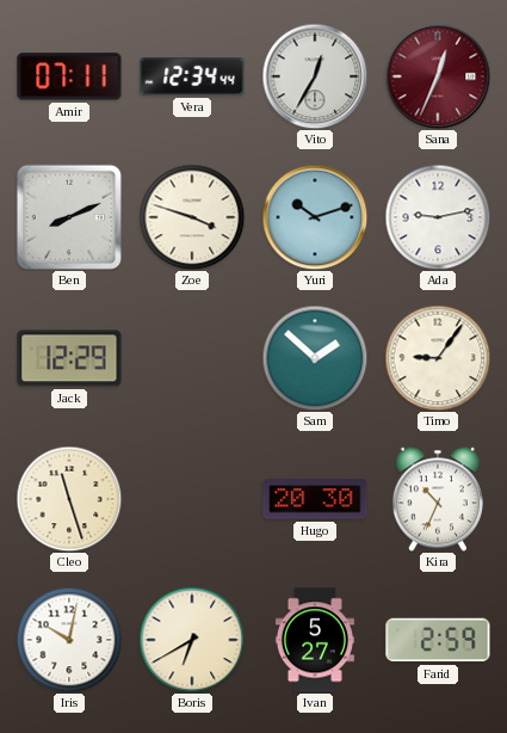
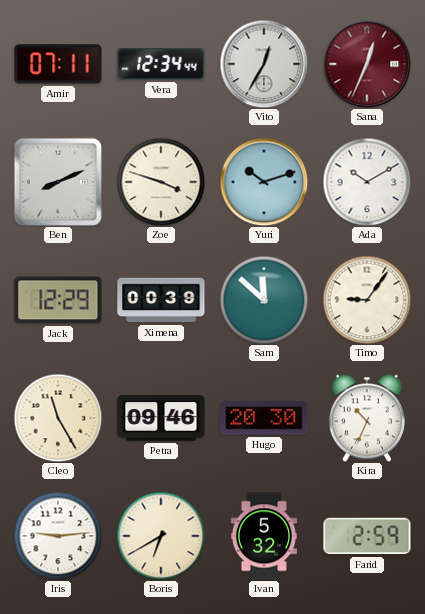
Ada: 9:13 -> 10:10
Ximena: none -> 00:39
Sam: 1:52 -> 11:52
Cleo: 11:27 -> 11:25
Petra: none -> 09:46
Iris: 10:02 -> 9:14
Ivan: 5:27 -> 5:32
